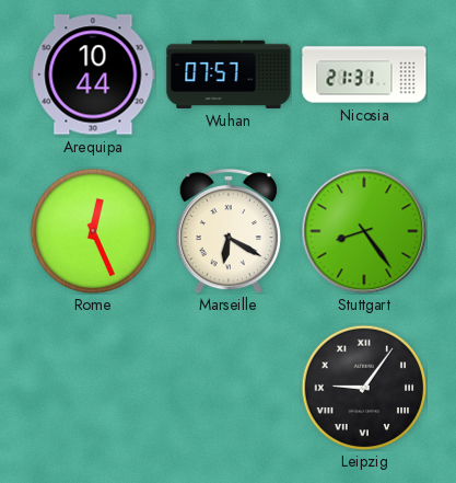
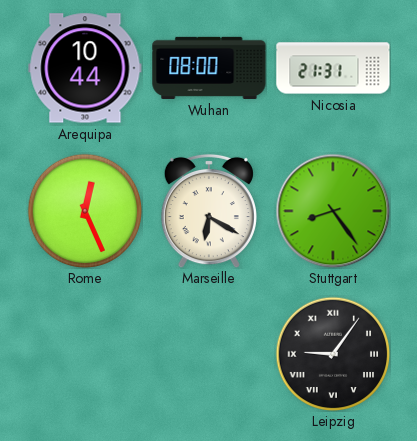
Wuhan: 07:57 -> 08:00
